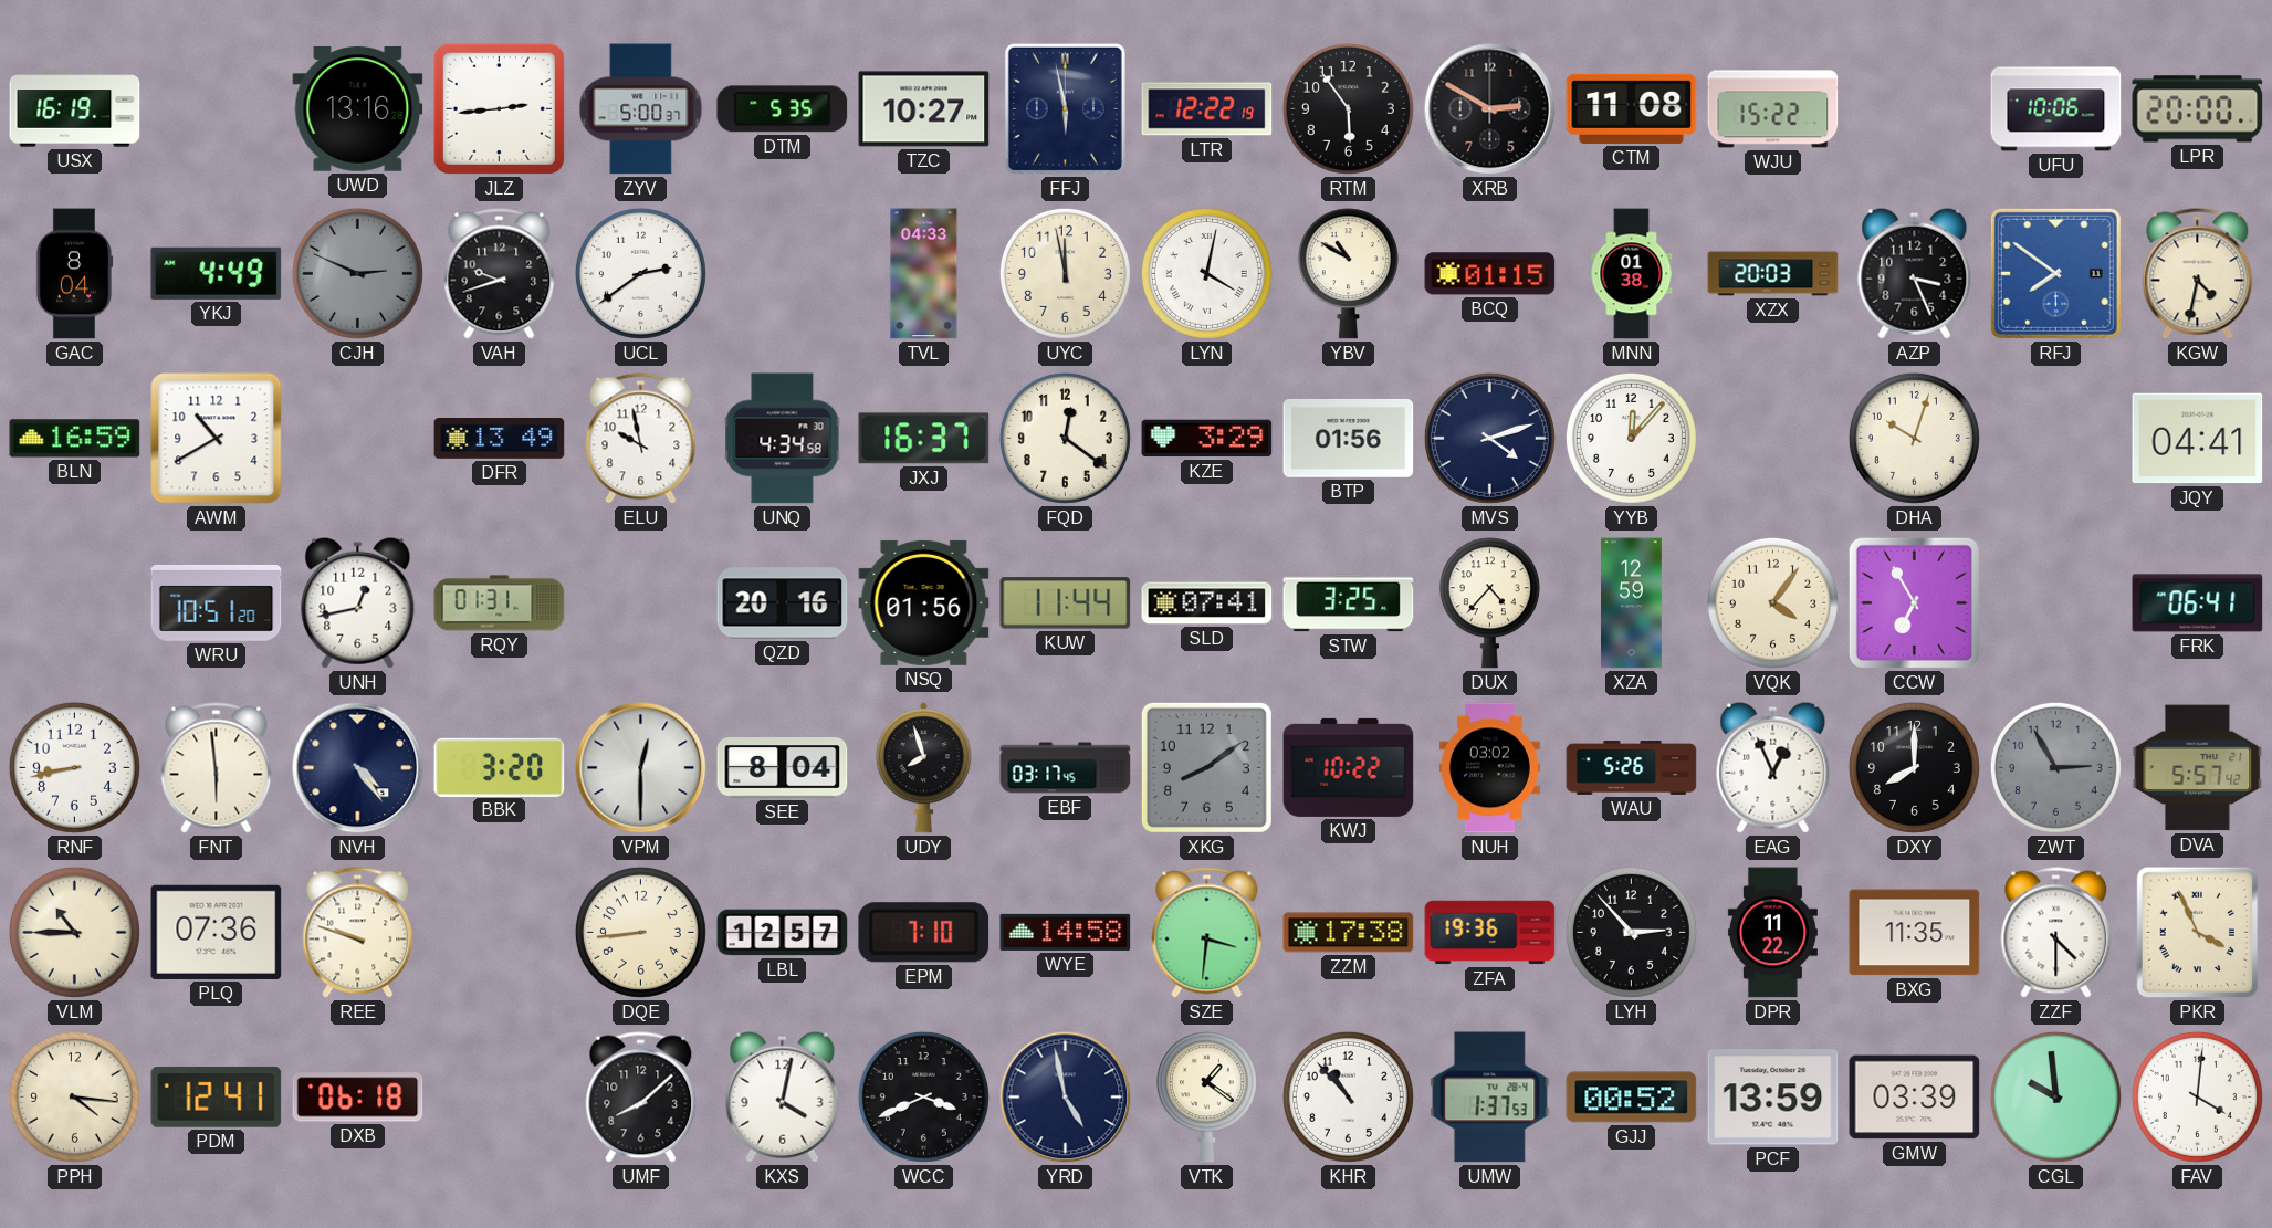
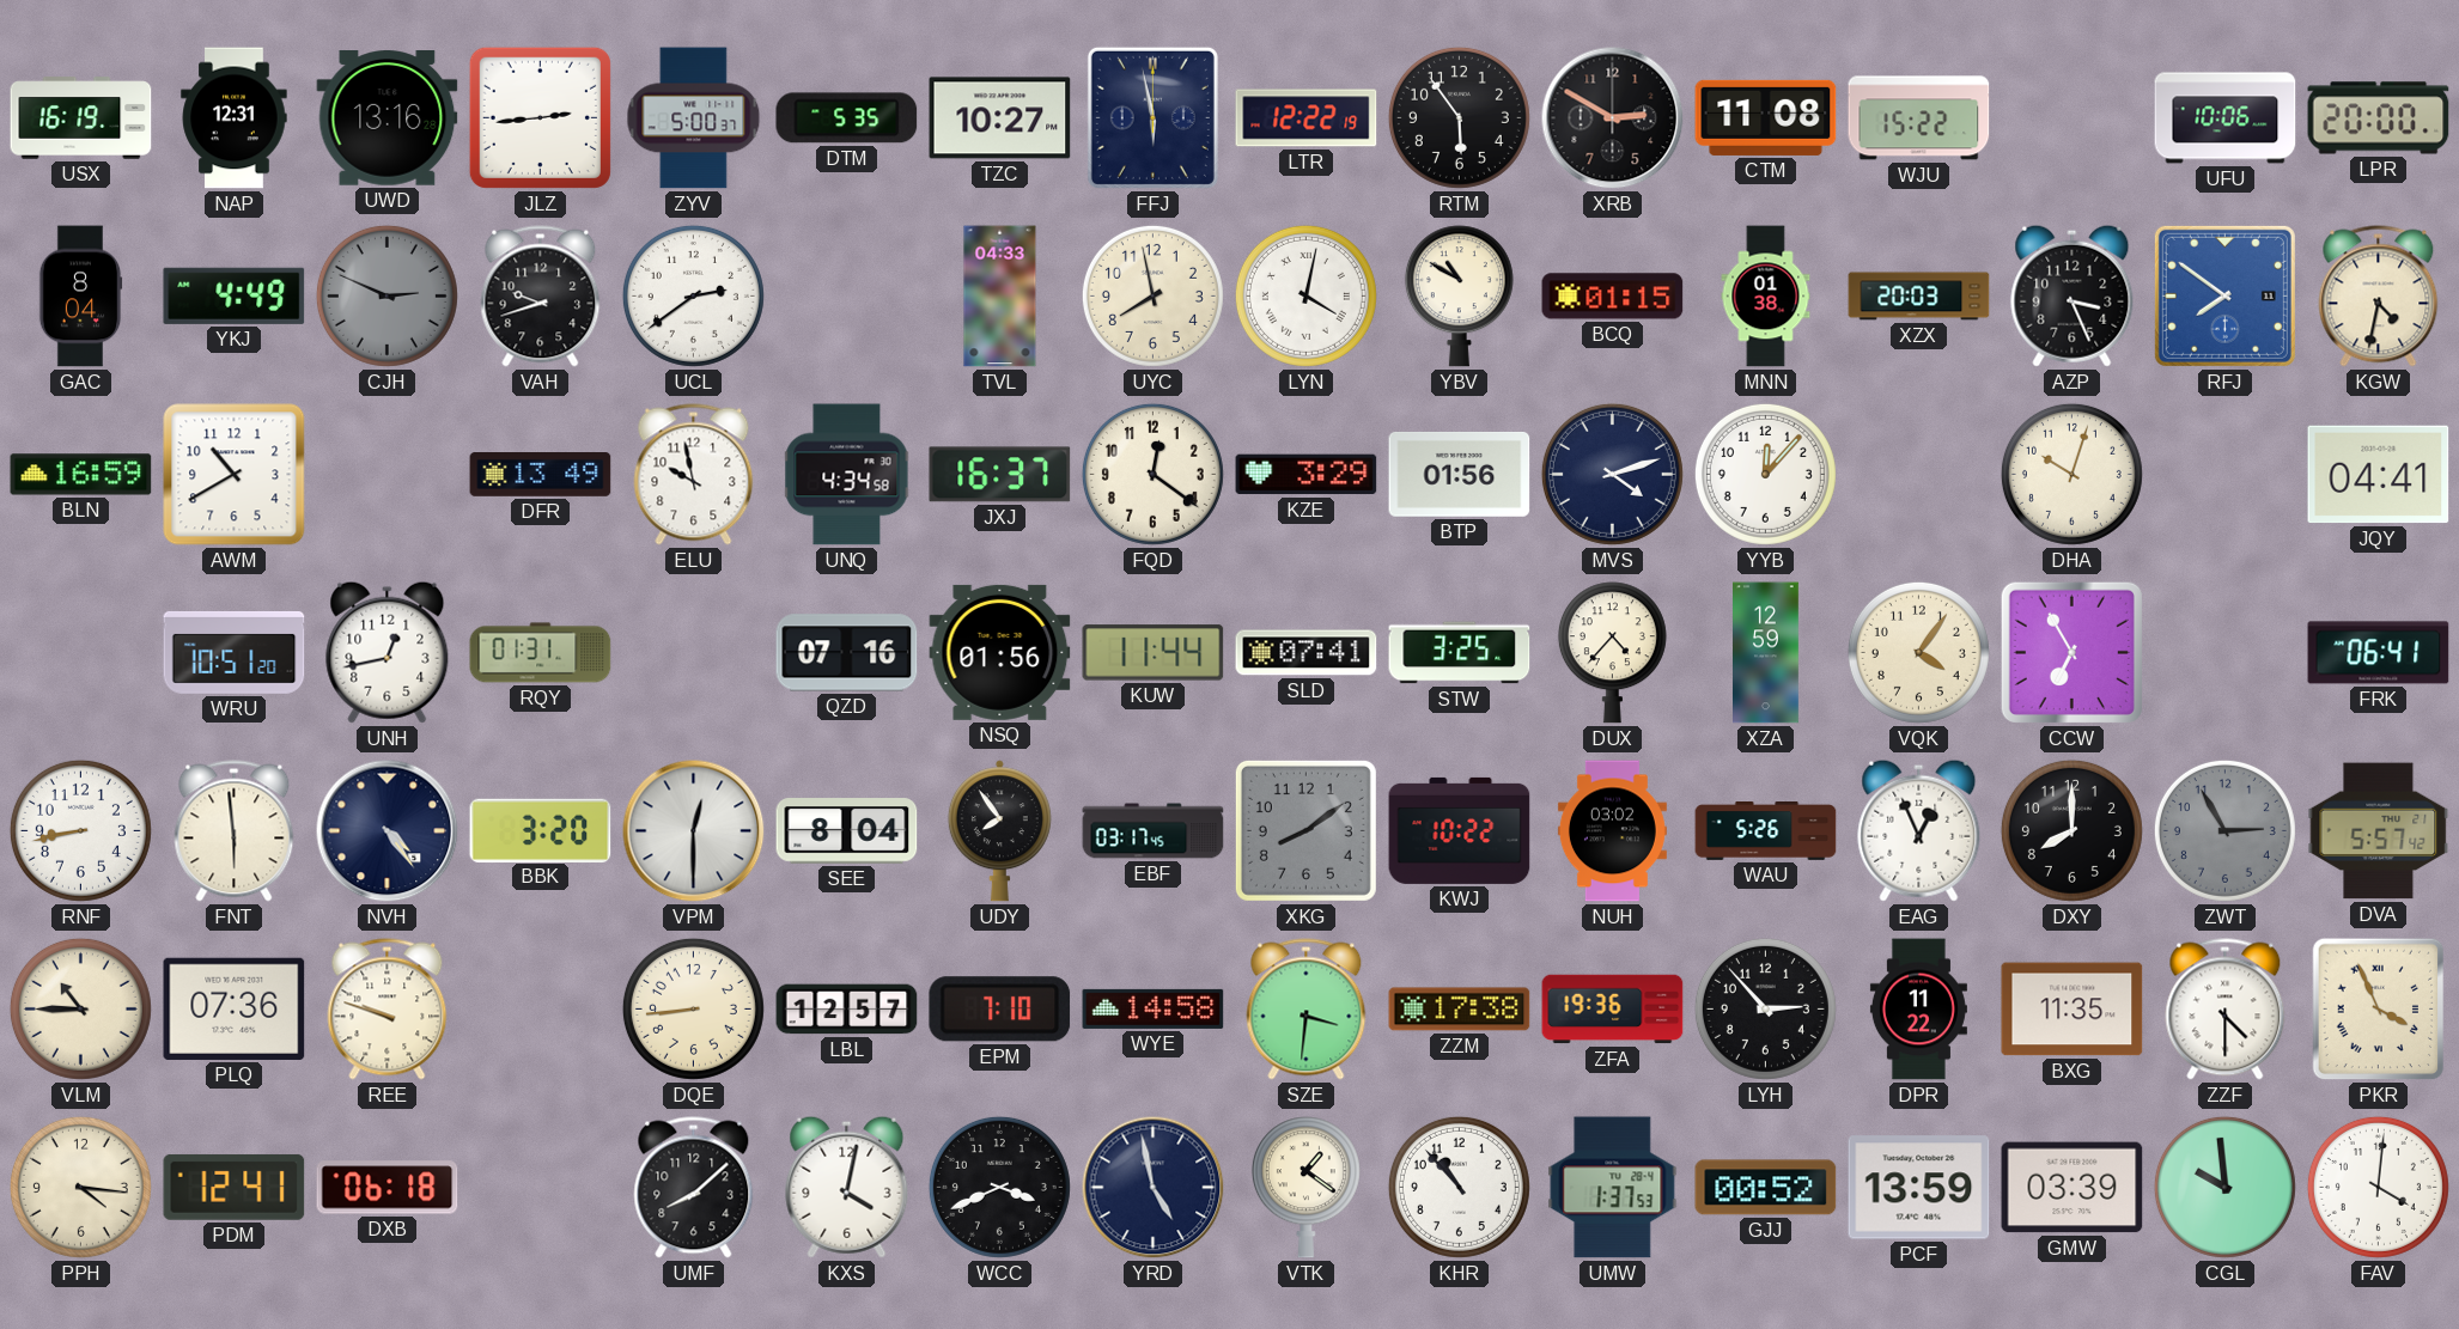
NAP: none -> 12:31
UYC: 11:58 -> 7:58
QZD: 20:16 -> 07:16
UDY: 7:57 -> 7:54
